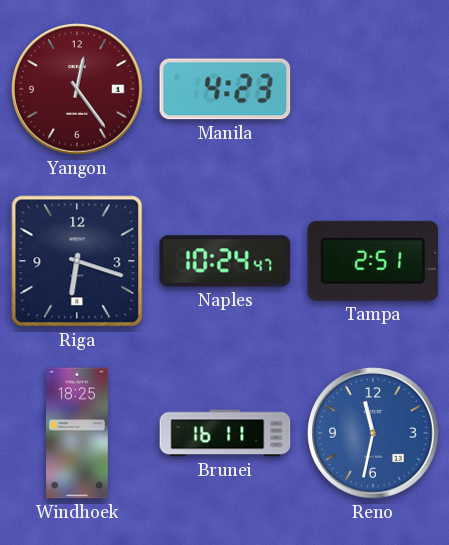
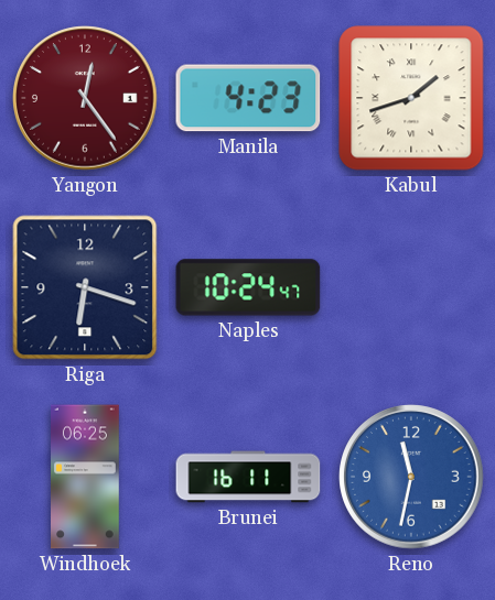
Kabul: none -> 1:42
Tampa: 2:51 -> none
Windhoek: 18:25 -> 06:25
